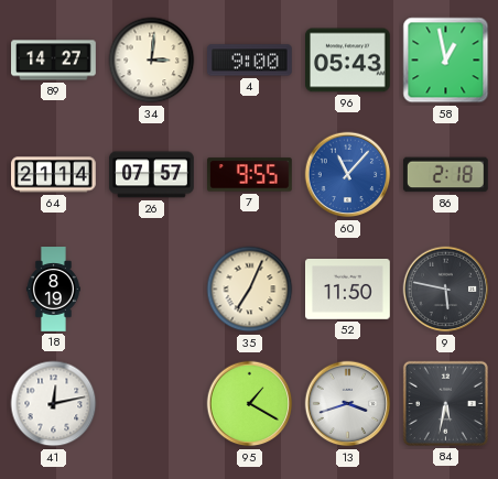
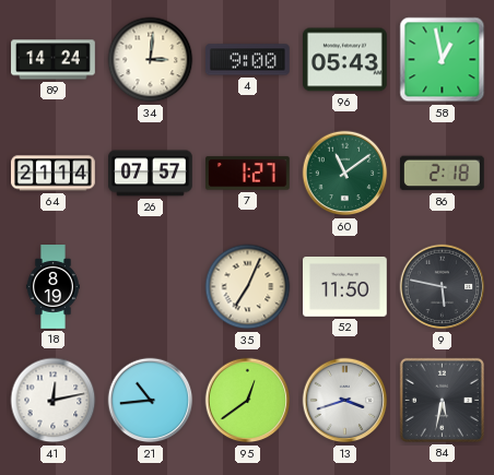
89: 14:27 -> 14:24
7: 9:55 -> 1:27
60: 11:07 -> 11:09
60 dial: blue -> green
21: none -> 10:44
95: 1:20 -> 12:39
